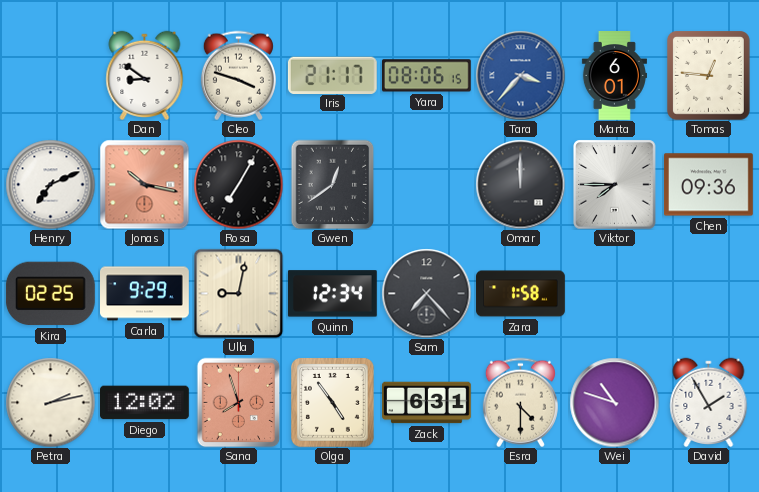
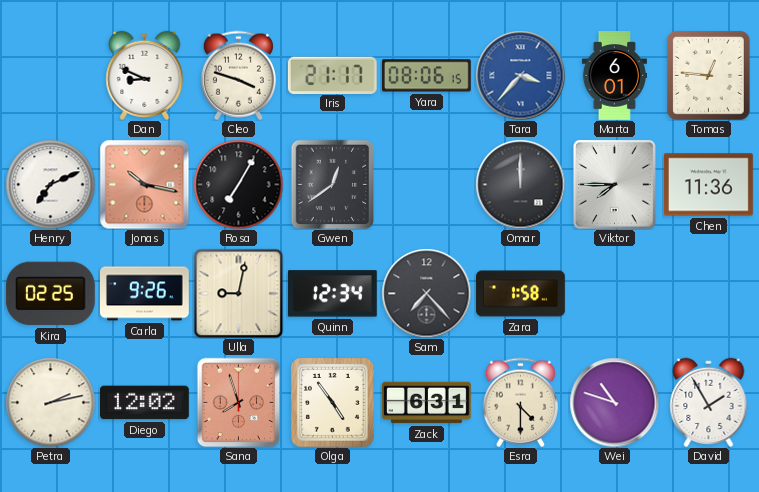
Dan: 8:51 -> 8:49
Chen: 09:36 -> 11:36
Carla: 9:29 -> 9:26
